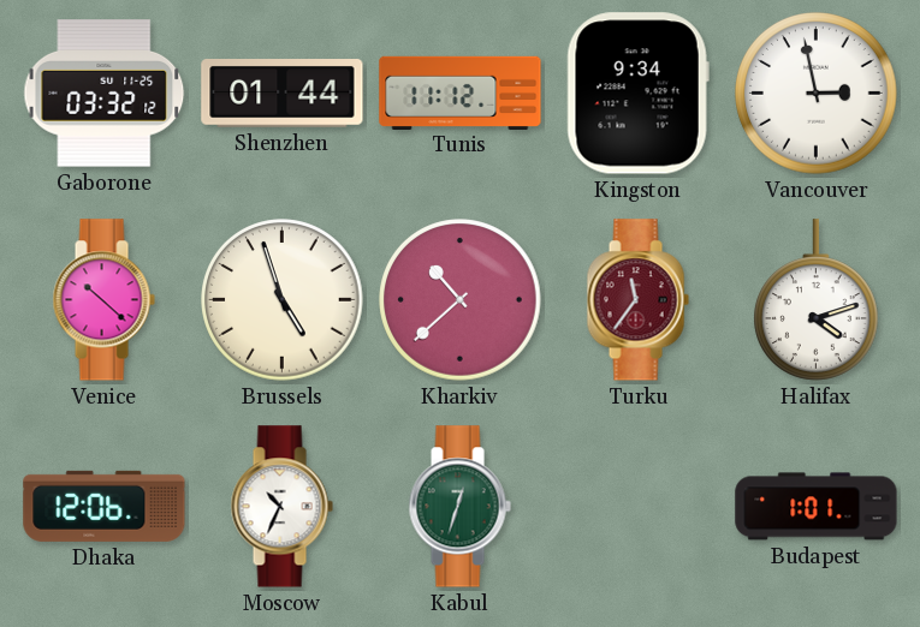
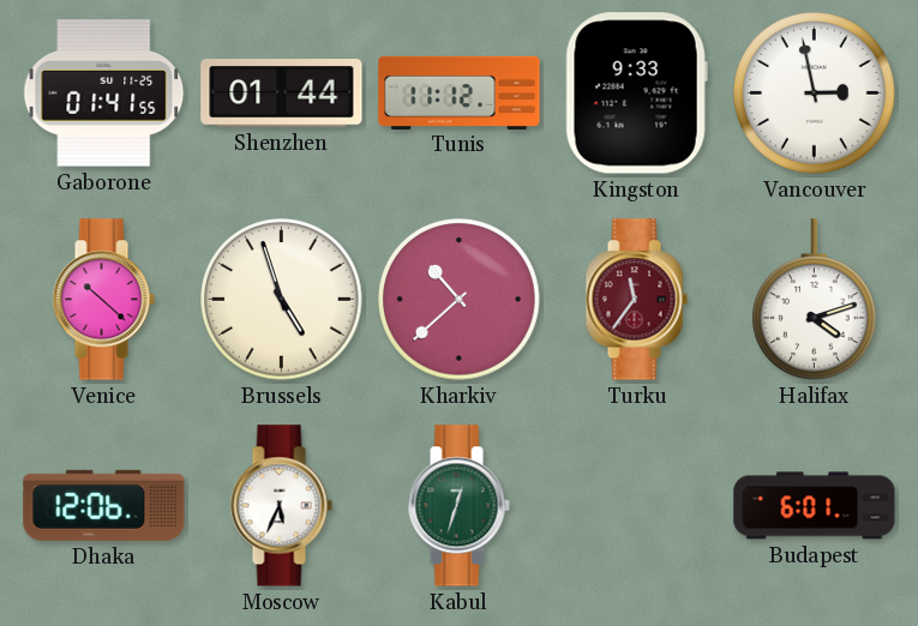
Gaborone: 03:32 -> 01:41
Kingston: 9:34 -> 9:33
Moscow: 10:34 -> 5:34
Budapest: 1:01 -> 6:01
